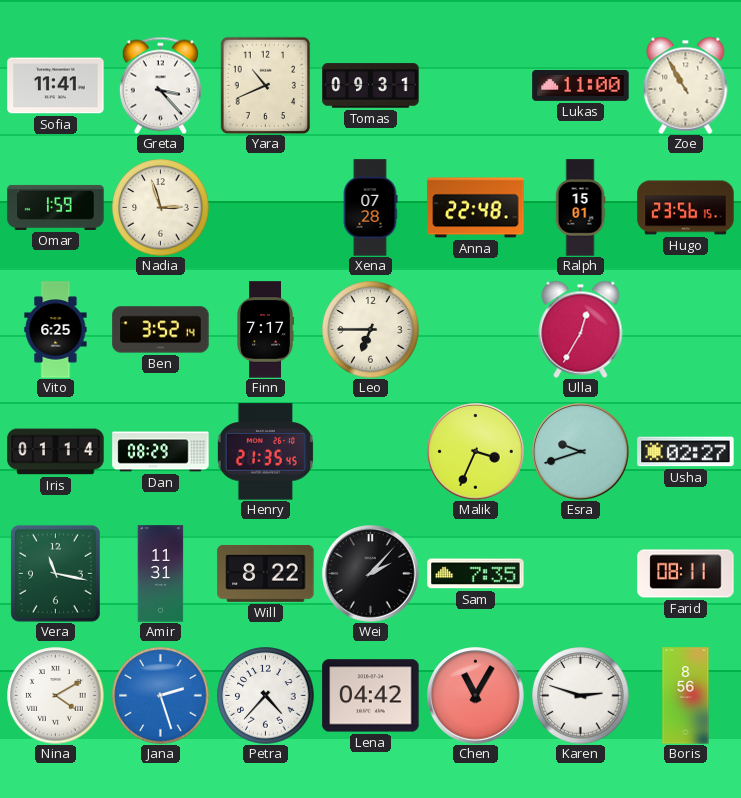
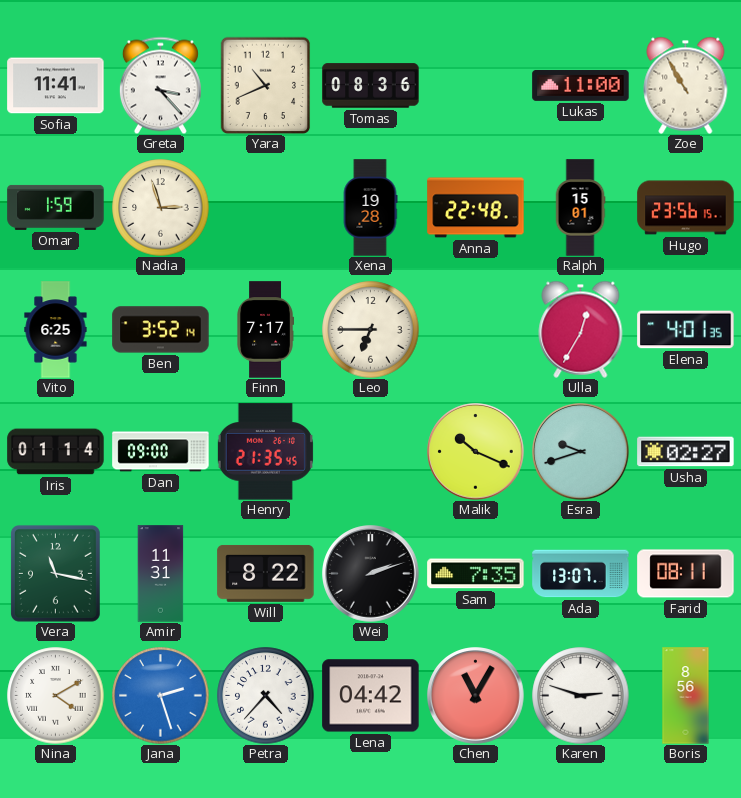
Tomas: 09:31 -> 08:36
Xena: 07:28 -> 19:28
Elena: none -> 4:01
Dan: 08:29 -> 09:00
Malik: 3:34 -> 10:19
Wei: 2:07 -> 2:12
Ada: none -> 13:07
